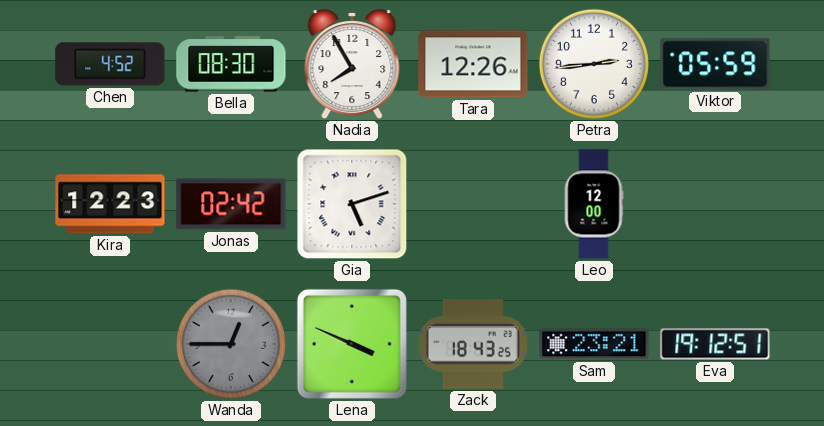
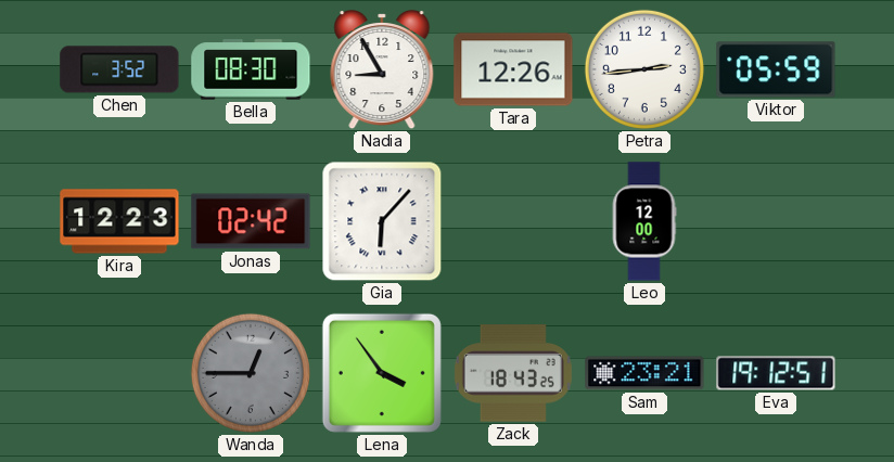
Chen: 4:52 -> 3:52
Nadia: 7:55 -> 8:55
Gia: 5:12 -> 6:07
Lena: 3:49 -> 3:54
